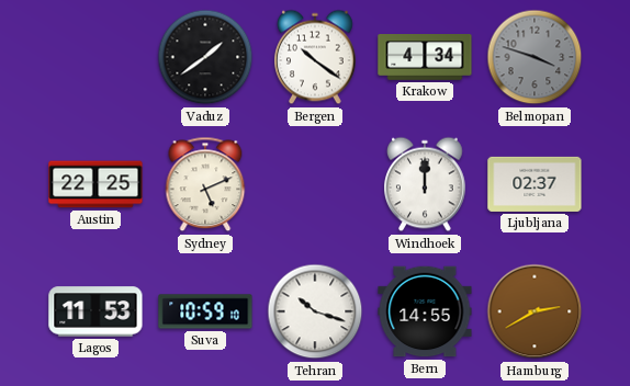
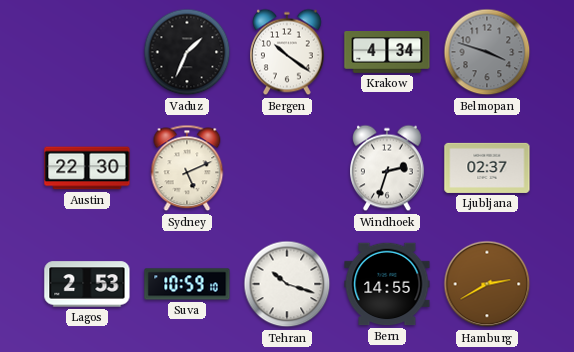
Vaduz: 1:39 -> 1:34
Austin: 22:25 -> 22:30
Windhoek: 12:00 -> 2:33
Lagos: 11:53 -> 2:53
